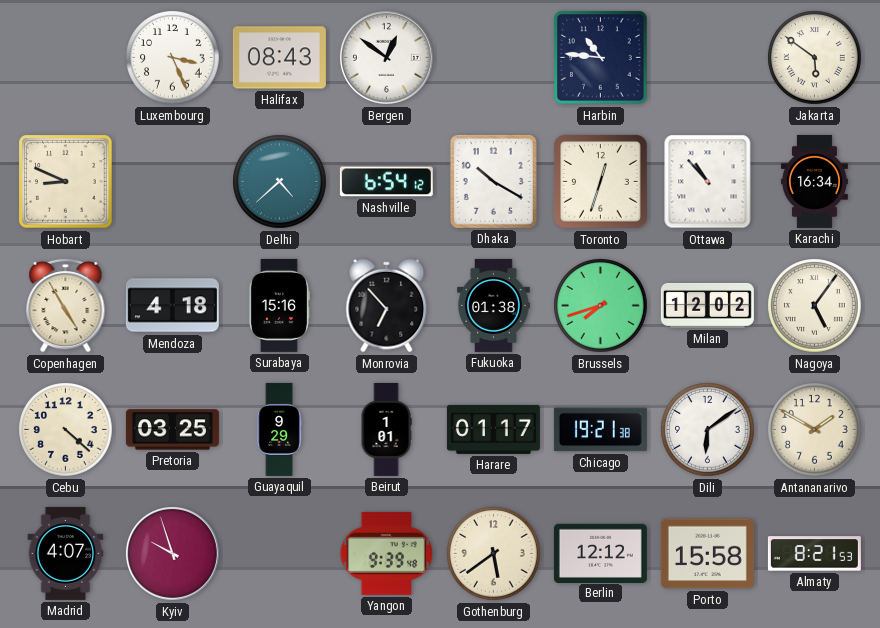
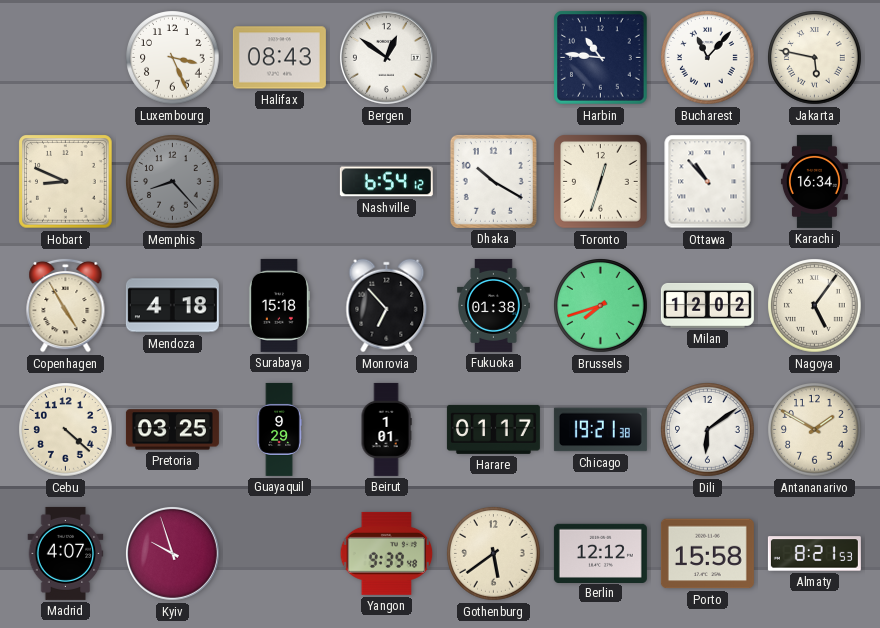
Bucharest: none -> 11:07
Jakarta: 5:51 -> 5:47
Memphis: none -> 8:23
Delhi: 4:38 -> none
Surabaya: 15:16 -> 15:18
